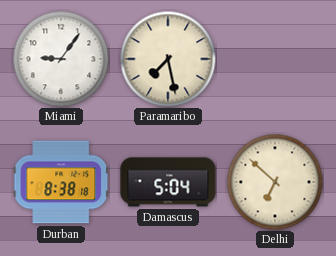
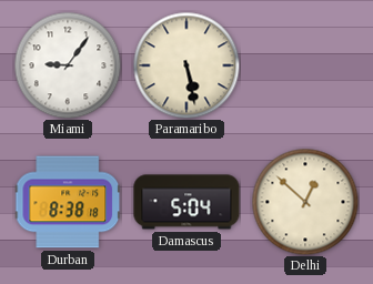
Paramaribo: 7:28 -> 5:28
Delhi: 6:52 -> 12:52
